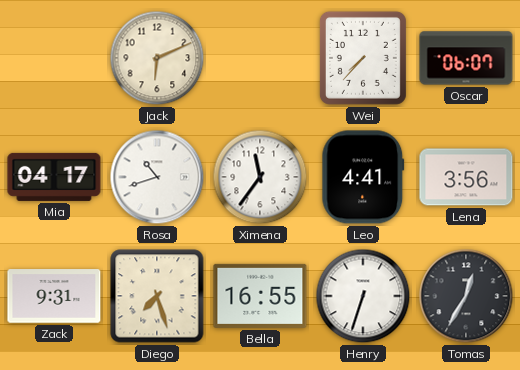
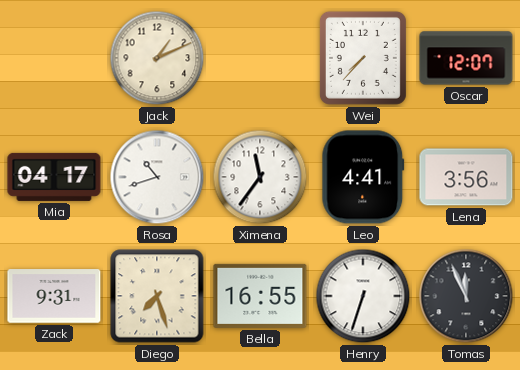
Jack: 6:11 -> 1:11
Oscar: 06:07 -> 12:07
Tomas: 12:35 -> 11:56
